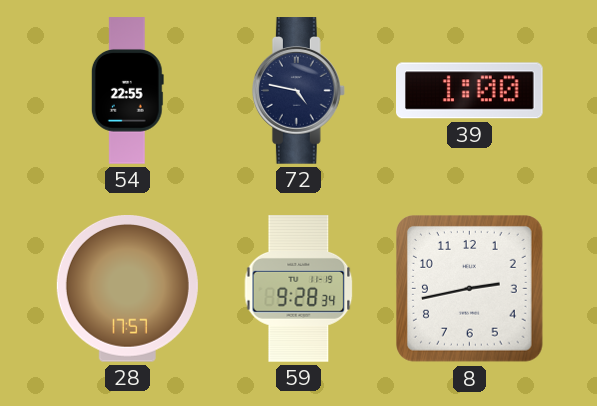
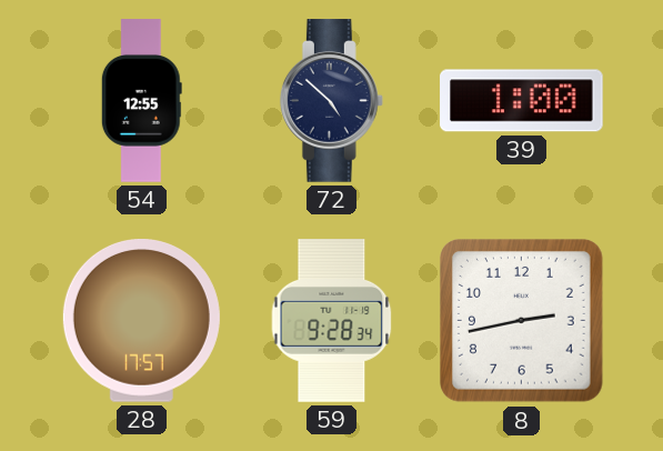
54: 22:55 -> 12:55
72: 4:47 -> 4:52
